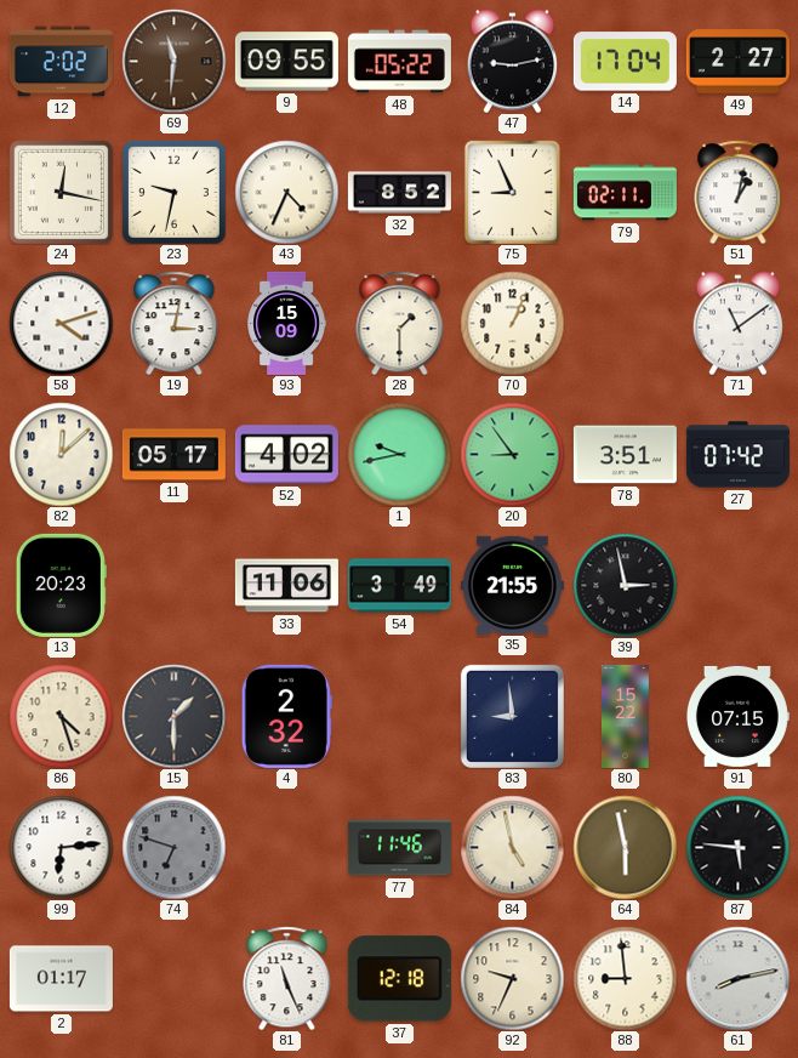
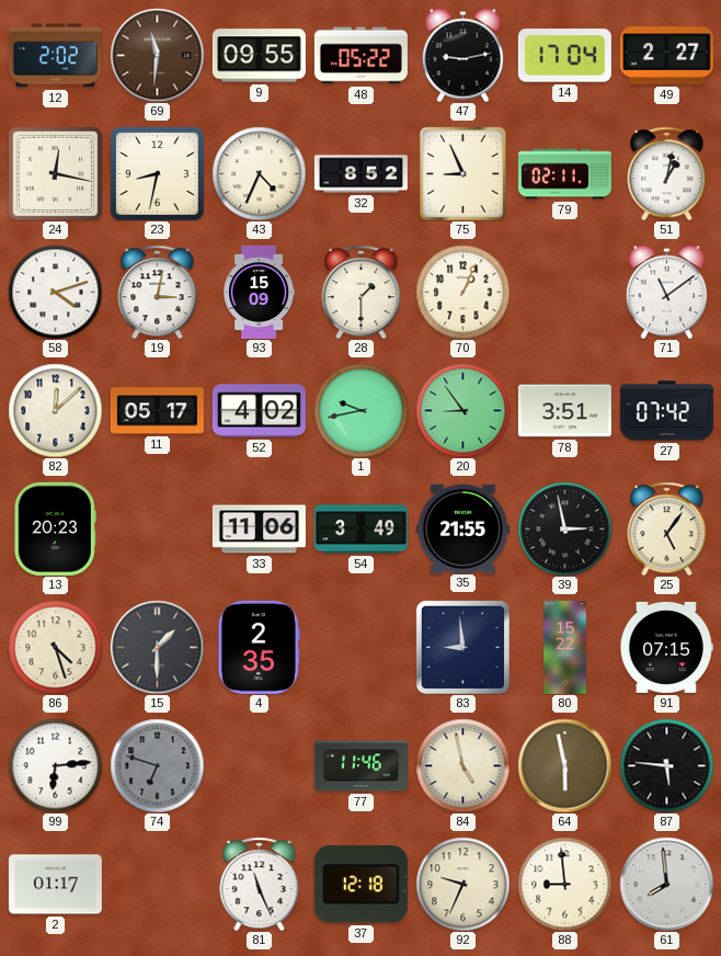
23: 9:32 -> 8:32
25: none -> 5:06
4: 2:32 -> 2:35
61: 8:13 -> 7:59
